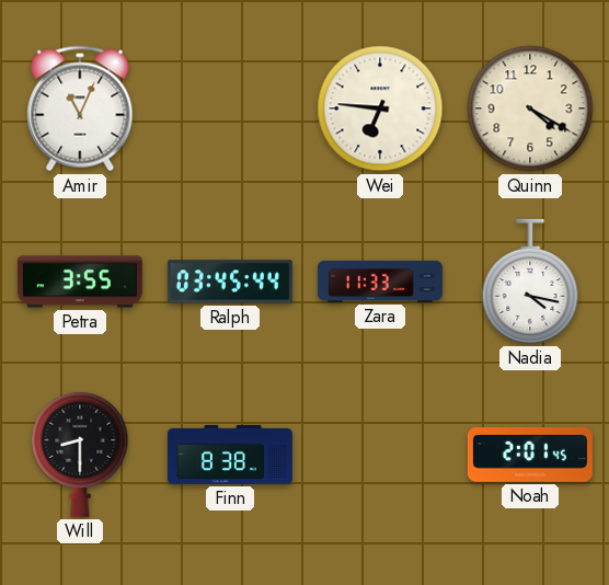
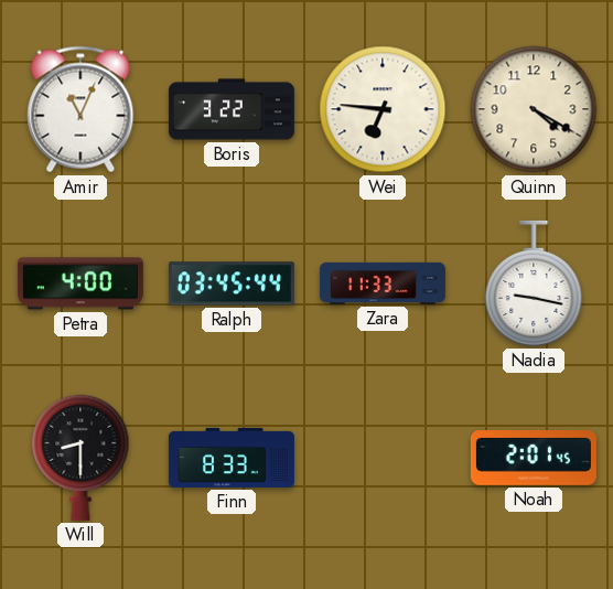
Boris: none -> 3:22
Petra: 3:55 -> 4:00
Nadia: 4:17 -> 9:17
Finn: 8:38 -> 8:33
